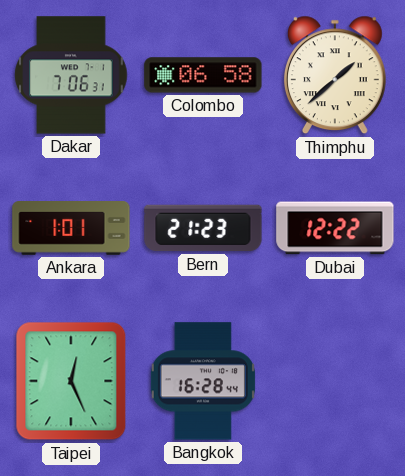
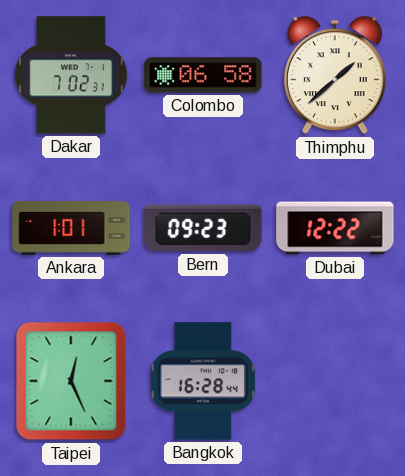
Dakar: 7:06 -> 7:02
Bern: 21:23 -> 09:23
